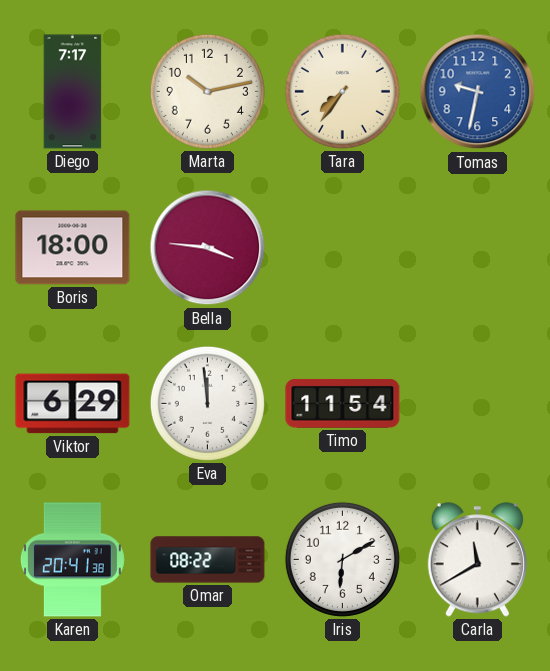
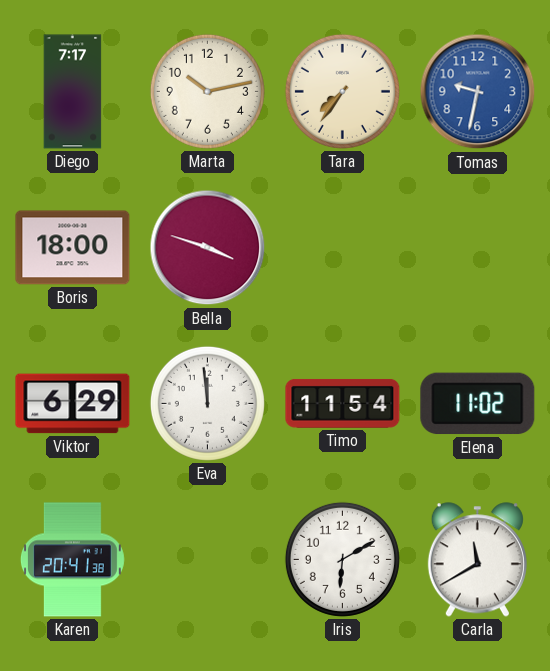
Bella: 3:46 -> 3:48
Elena: none -> 11:02
Omar: 08:22 -> none
